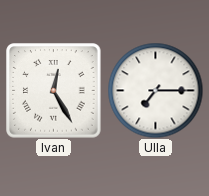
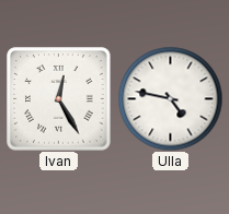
Ulla: 7:15 -> 4:47
